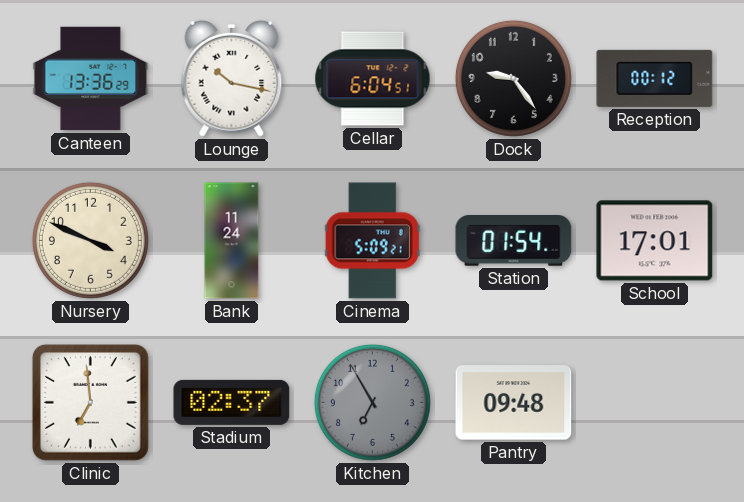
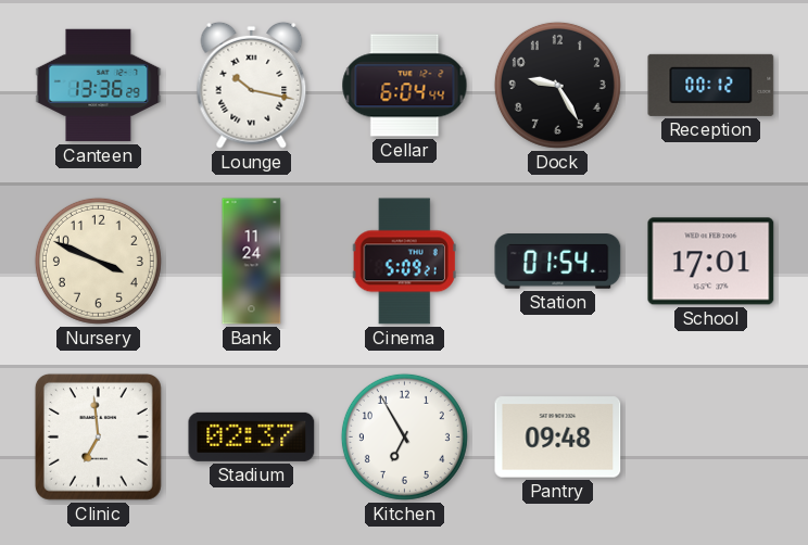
Cellar: 6:04:51 -> 6:04:44
Dock: 9:24 -> 9:25
Kitchen dial: grey -> white
